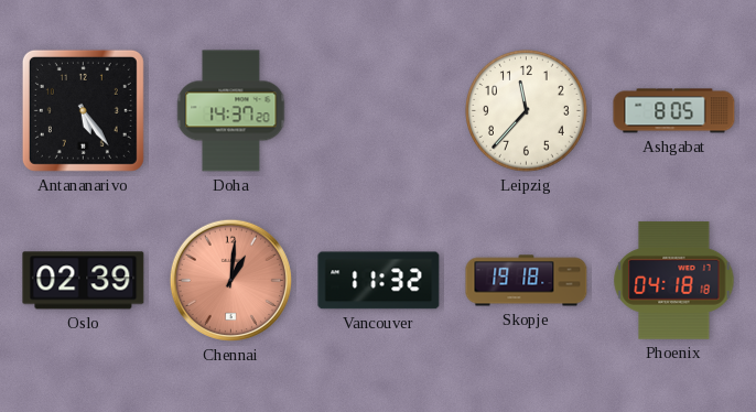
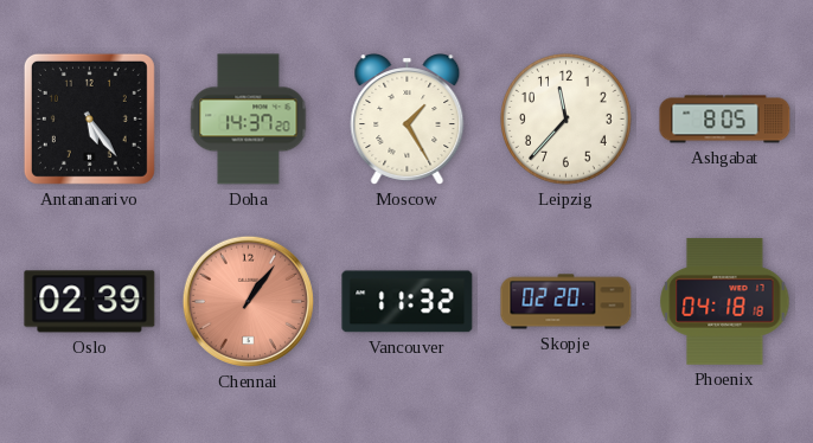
Moscow: none -> 1:25
Chennai: 1:01 -> 1:06
Skopje: 19:18 -> 02:20
